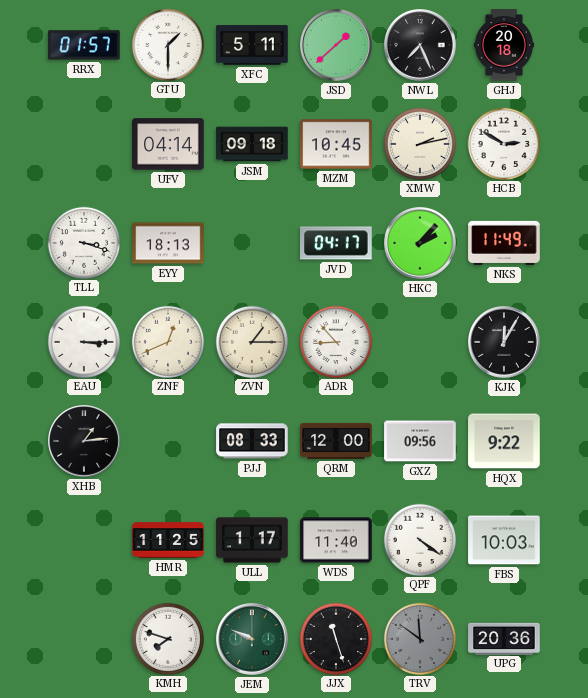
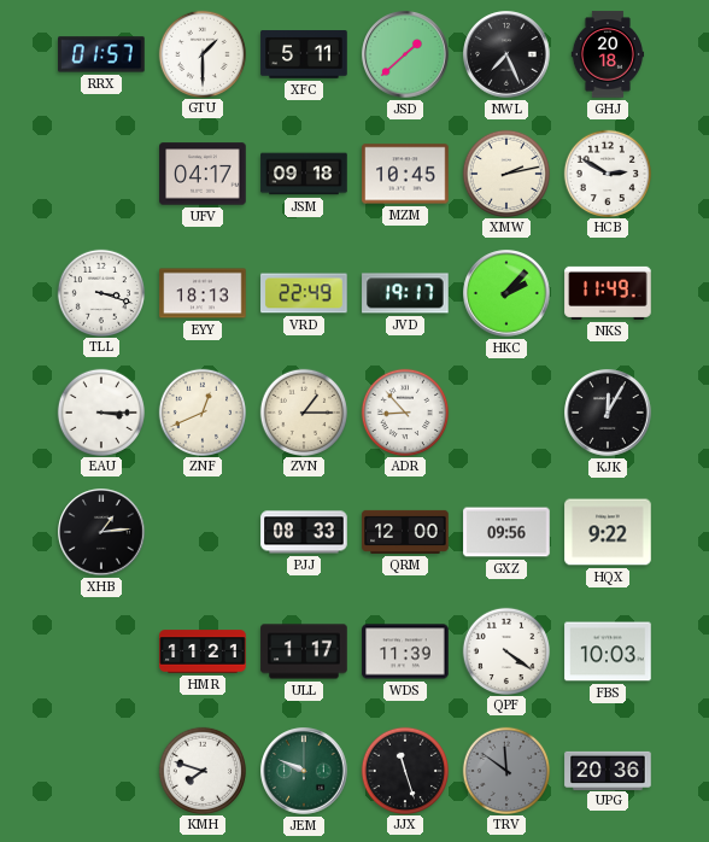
UFV: 04:14 -> 04:17
VRD: none -> 22:49
JVD: 04:17 -> 19:17
HMR: 11:25 -> 11:21
WDS: 11:40 -> 11:39
